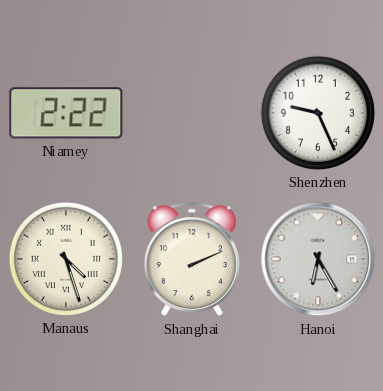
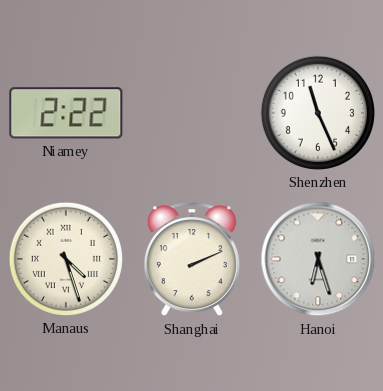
Shenzhen: 9:26 -> 11:26
Hanoi: 6:25 -> 6:27
